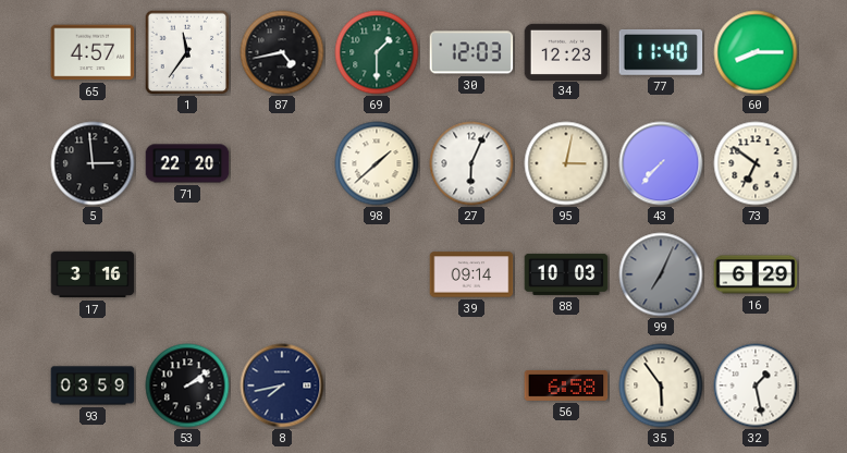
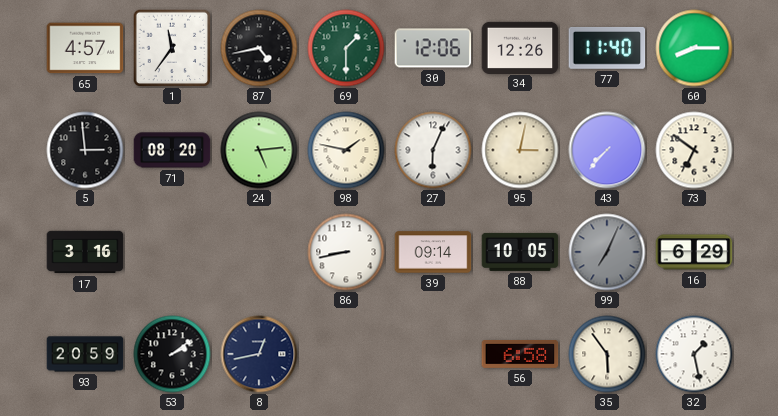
30: 12:03 -> 12:06
34: 12:23 -> 12:26
71: 22:20 -> 08:20
24: none -> 5:14
98: 1:38 -> 1:47
86: none -> 8:43
88: 10:03 -> 10:05
93: 03:59 -> 20:59
8: 7:43 -> 12:43
